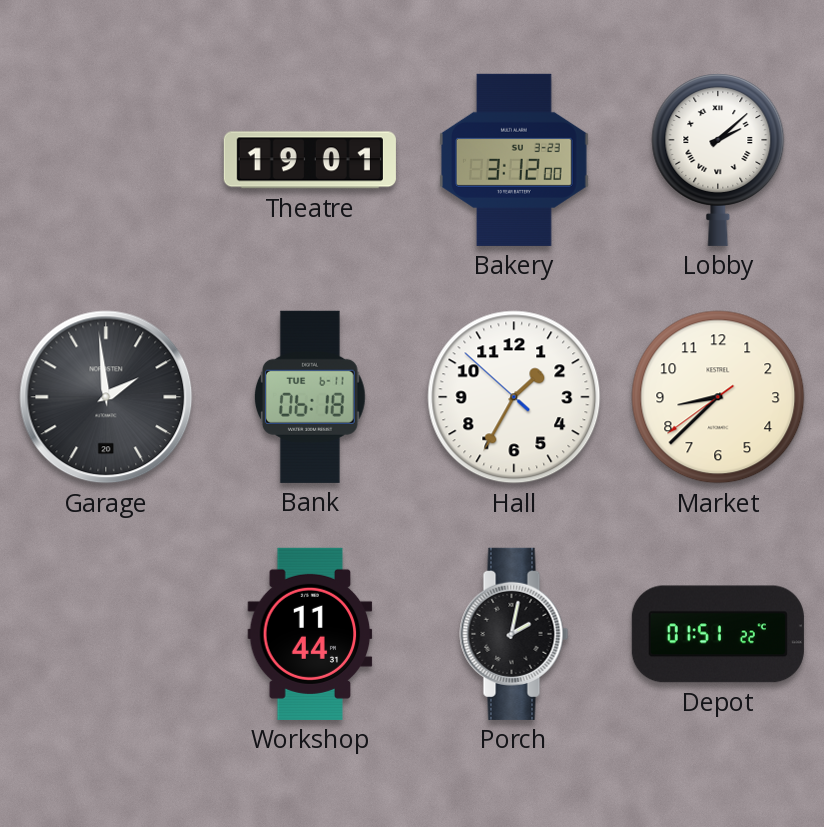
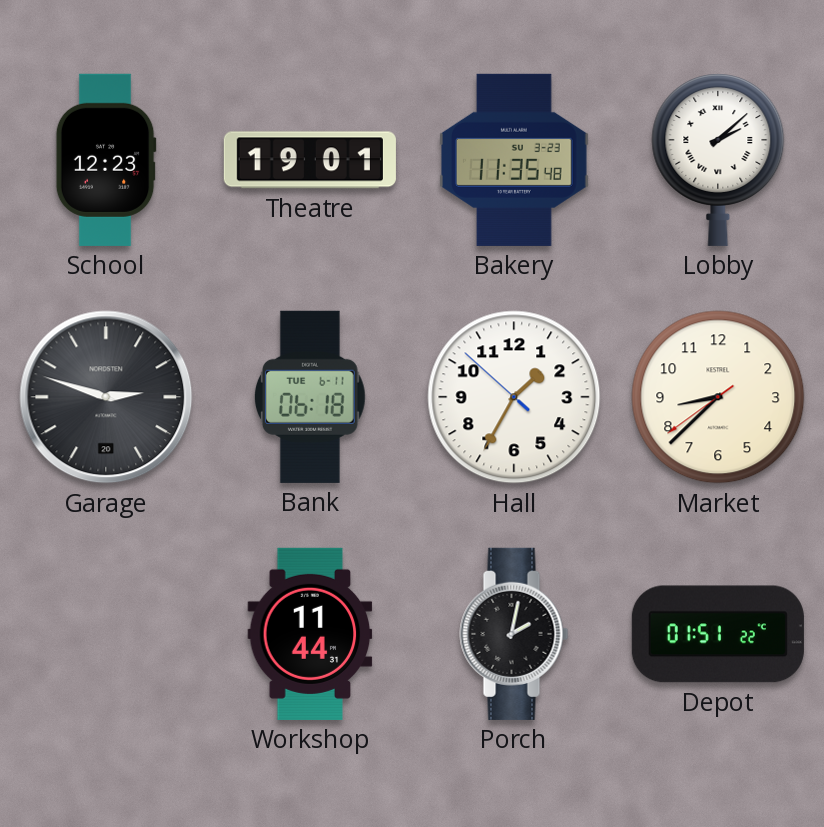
School: none -> 12:23
Bakery: 3:12 -> 11:35
Garage: 1:59 -> 2:48
